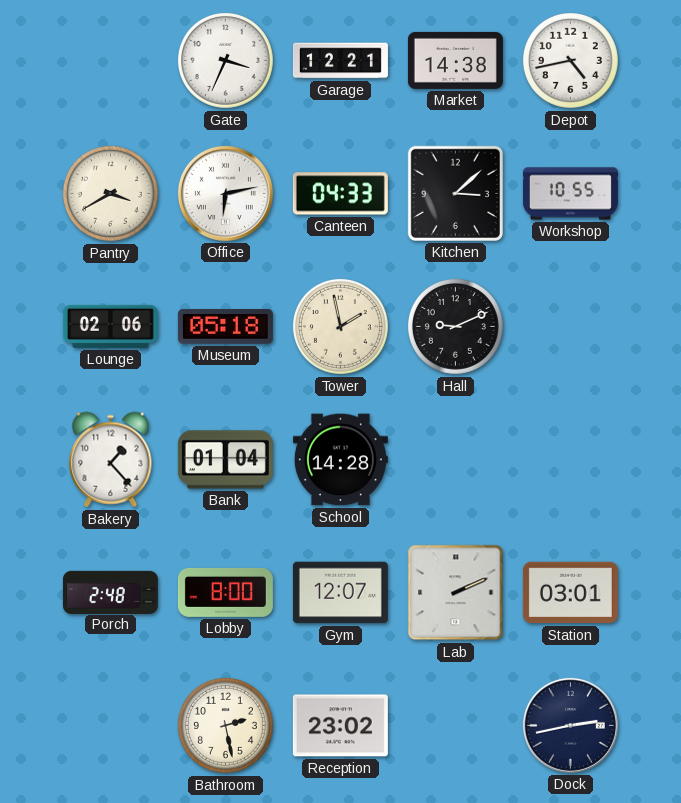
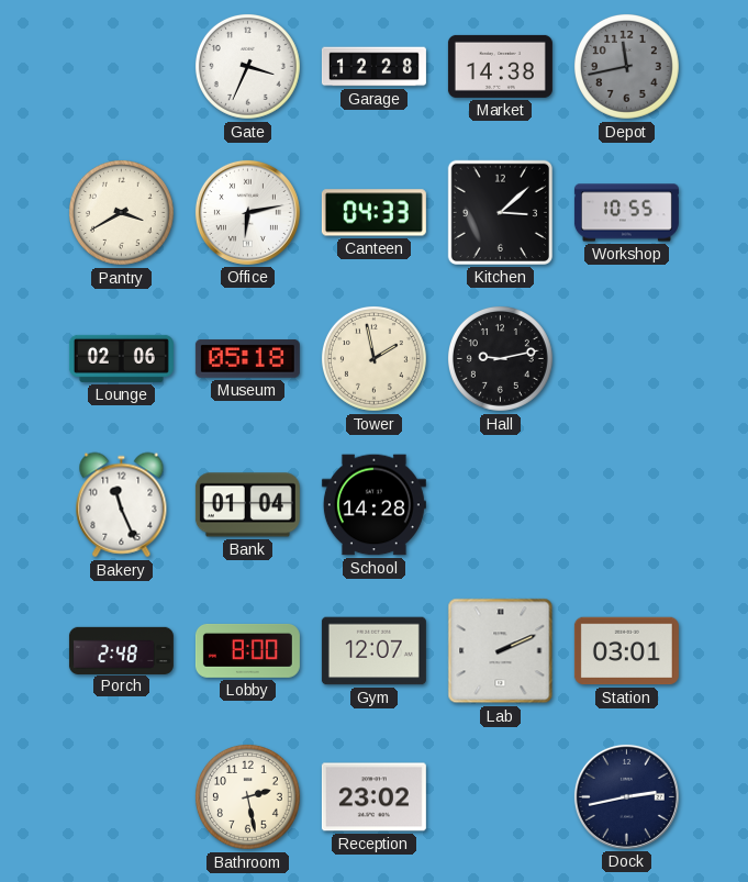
Garage: 12:21 -> 12:28
Depot: 4:43 -> 11:43
Depot dial: white -> grey
Hall: 9:11 -> 9:13
Bakery: 1:23 -> 11:26
